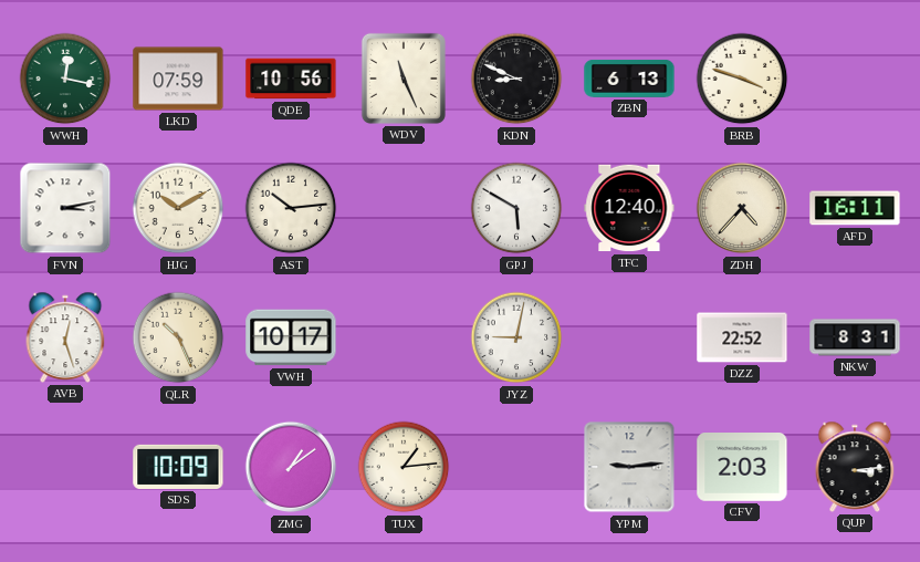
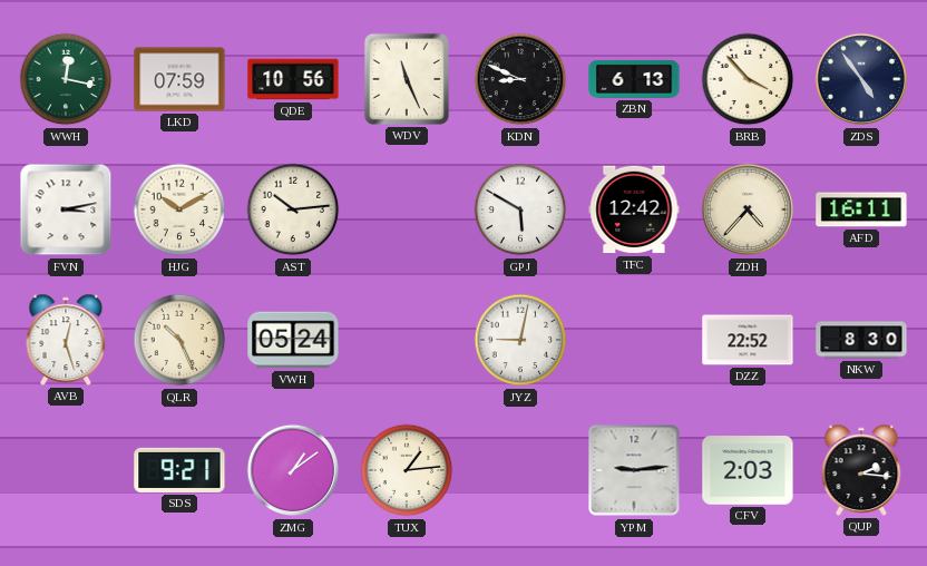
BRB: 3:48 -> 3:53
ZDS: none -> 4:54
TFC: 12:40 -> 12:42
VWH: 10:17 -> 05:24
NKW: 8:31 -> 8:30
SDS: 10:09 -> 9:21
QUP: 3:14 -> 2:16
